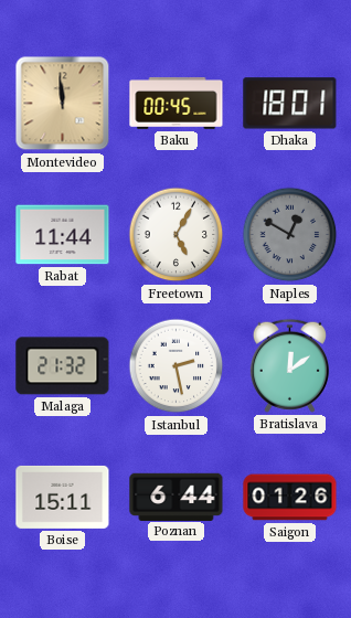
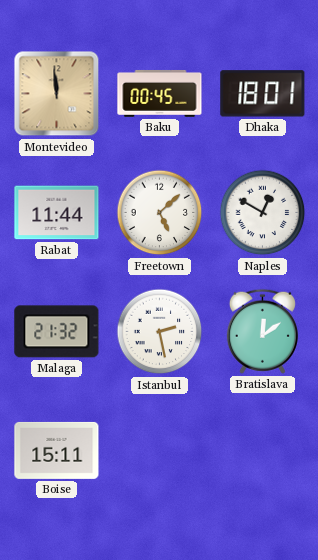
Freetown: 5:05 -> 5:08
Naples dial: grey -> white
Poznan: 6:44 -> none
Saigon: 01:26 -> none
